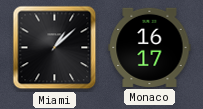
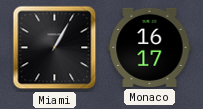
Miami: 1:08 -> 1:05
